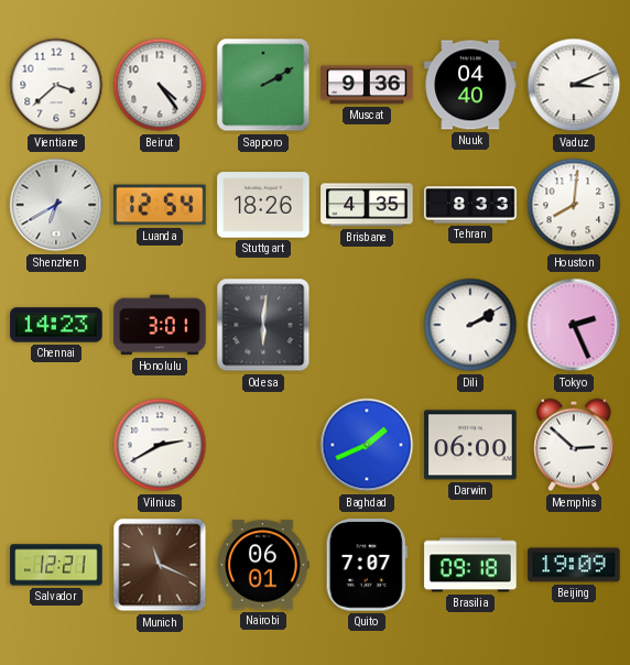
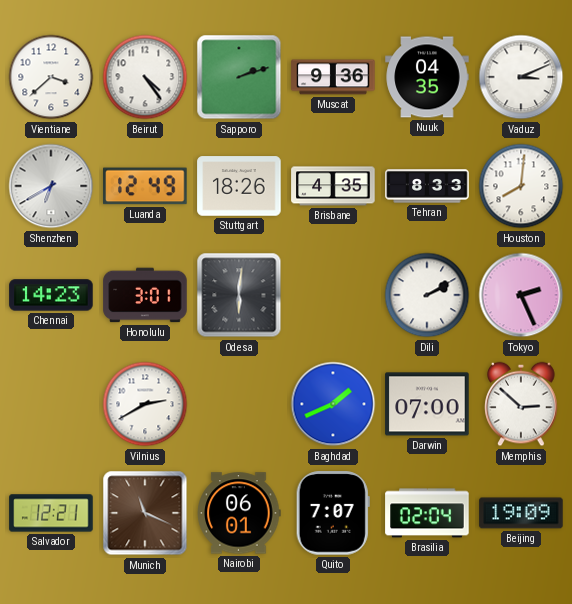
Sapporo: 2:10 -> 2:12
Nuuk: 04:40 -> 04:35
Luanda: 12:54 -> 12:49
Darwin: 06:00 -> 07:00
Brasilia: 09:18 -> 02:04
